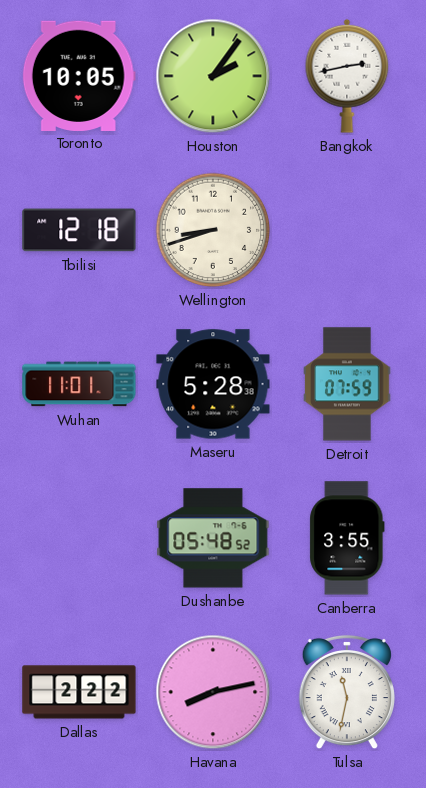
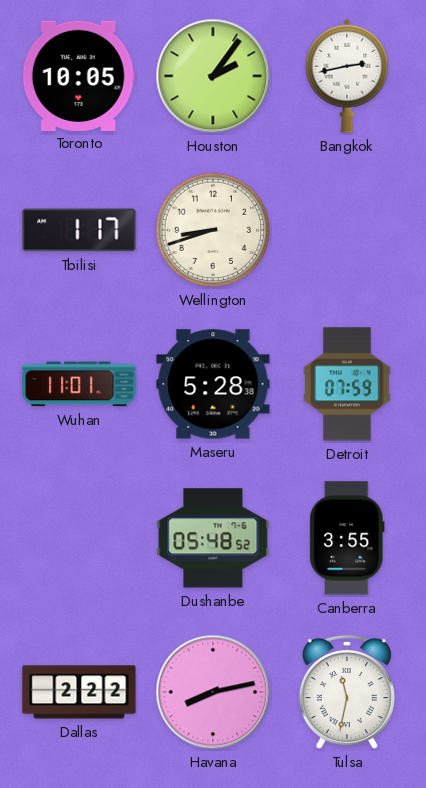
Tbilisi: 12:18 -> 1:17
